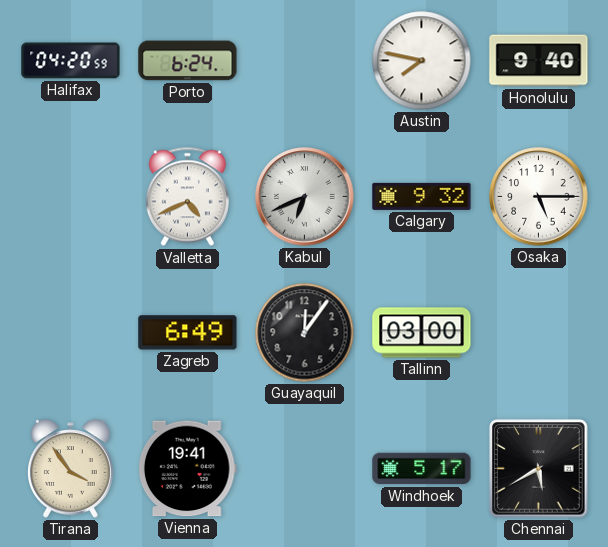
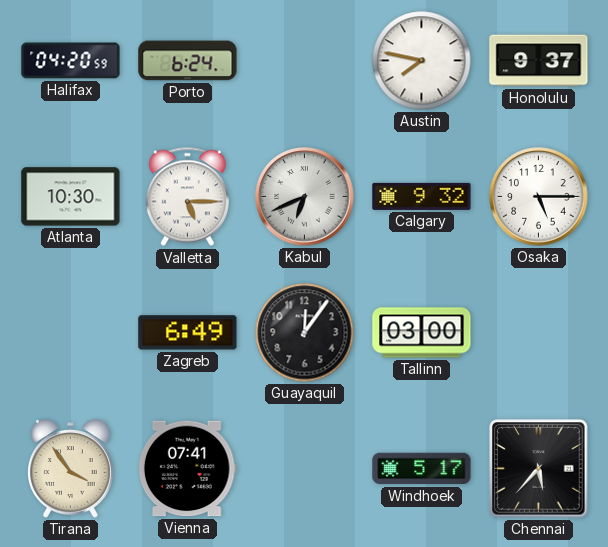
Honolulu: 9:40 -> 9:37
Atlanta: none -> 10:30
Valletta: 4:41 -> 5:15
Vienna: 19:41 -> 07:41
Chennai: 5:40 -> 5:37
